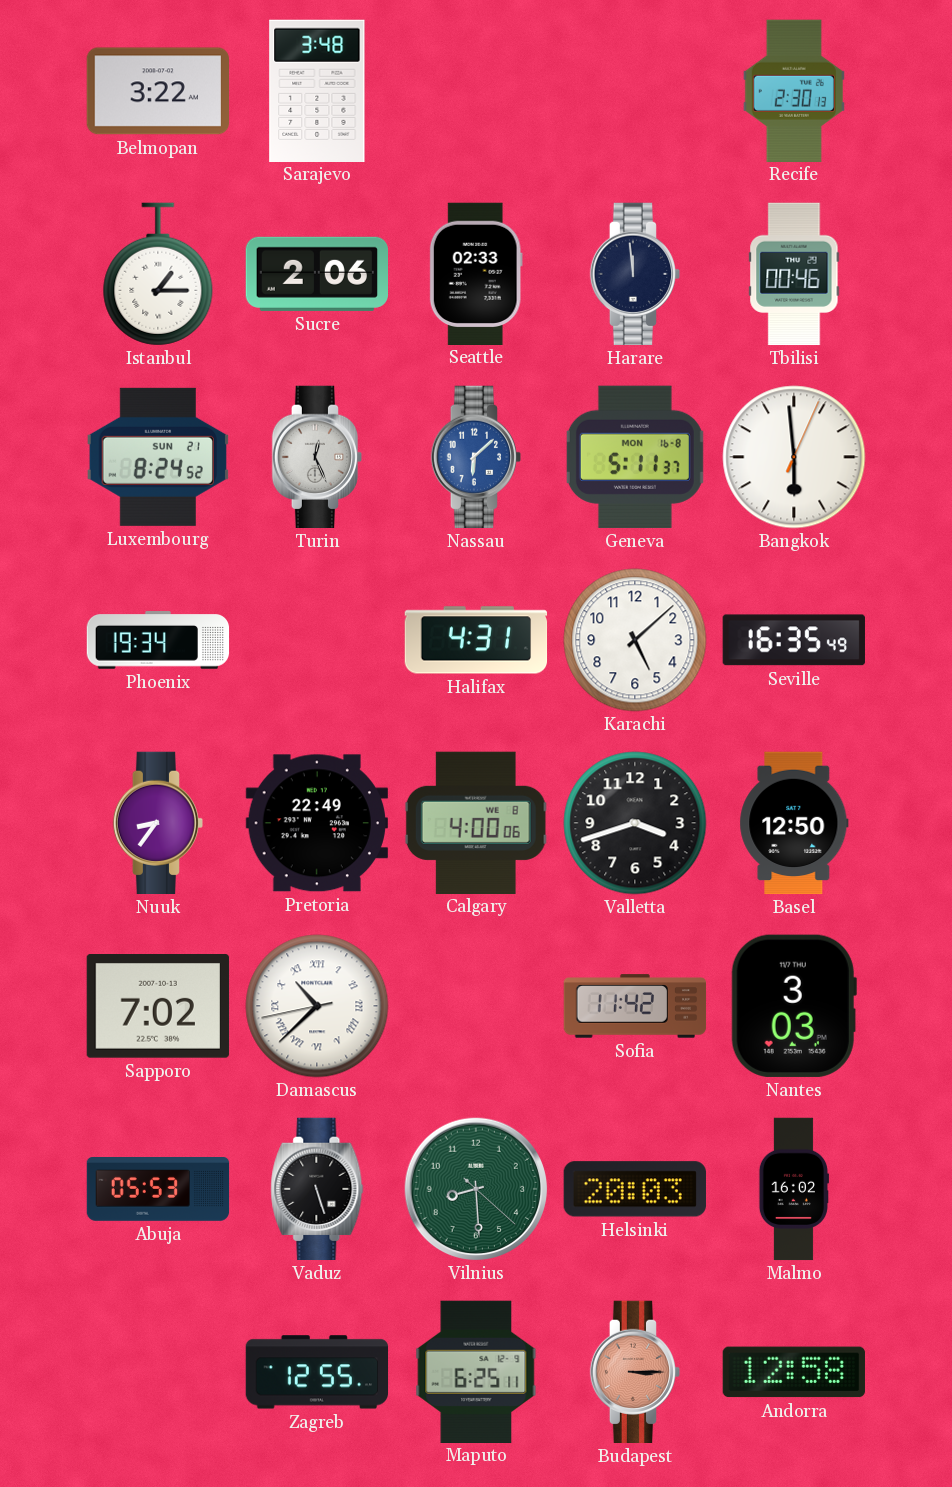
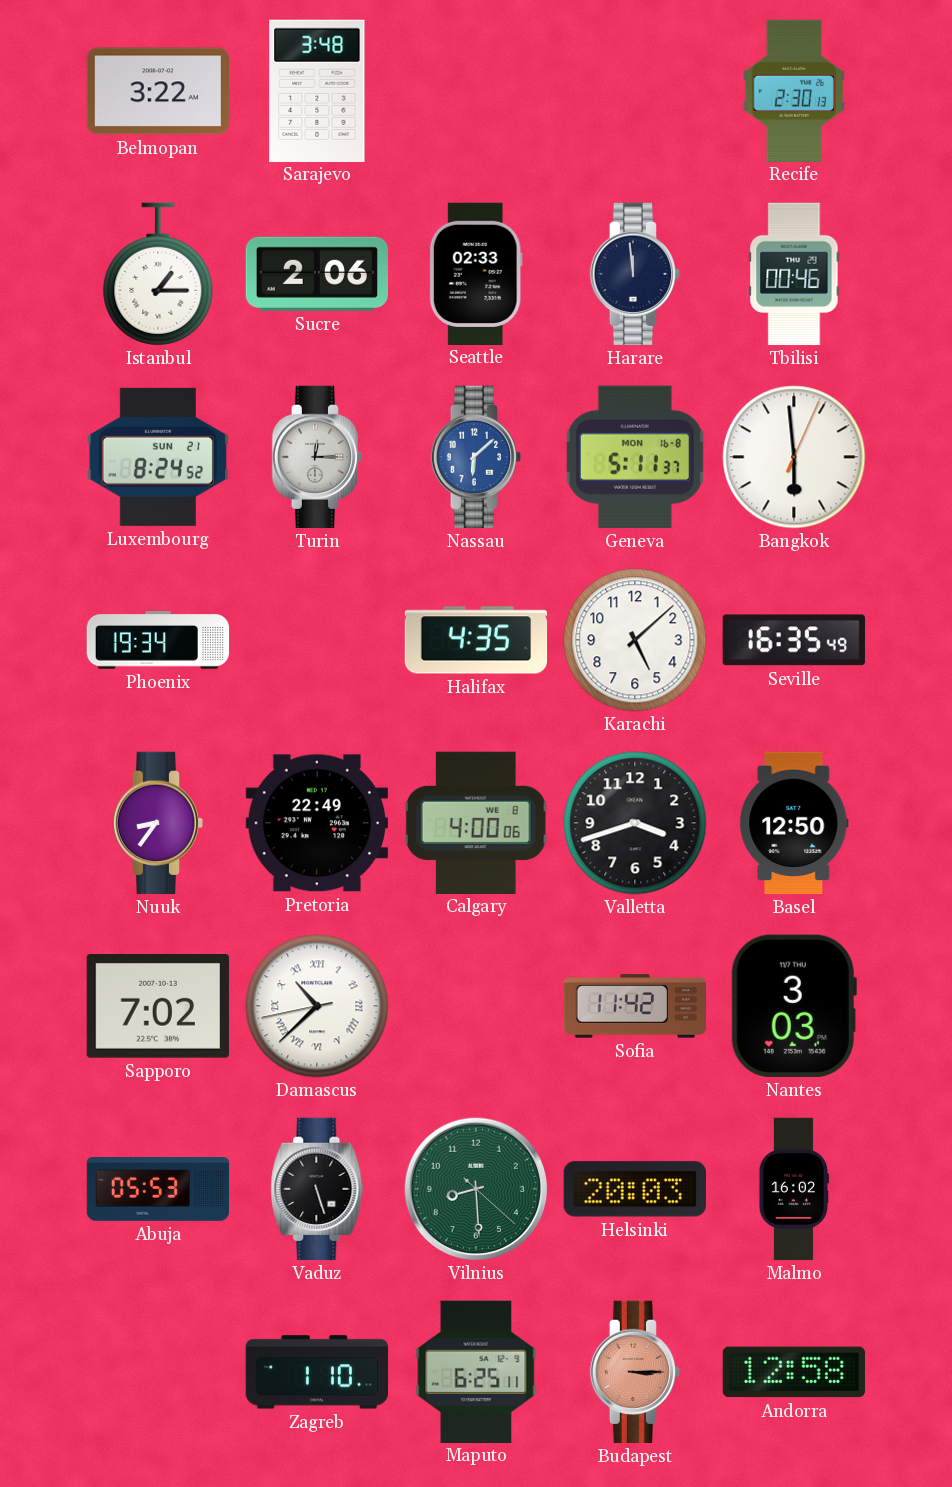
Turin: 12:26 -> 12:15
Halifax: 4:31 -> 4:35
Zagreb: 12:55 -> 1:10
